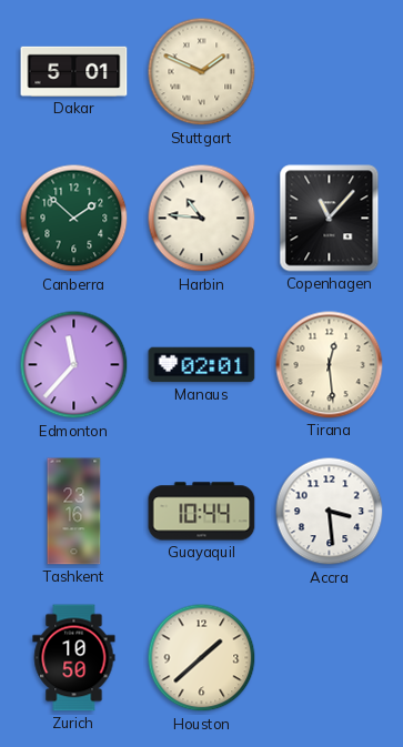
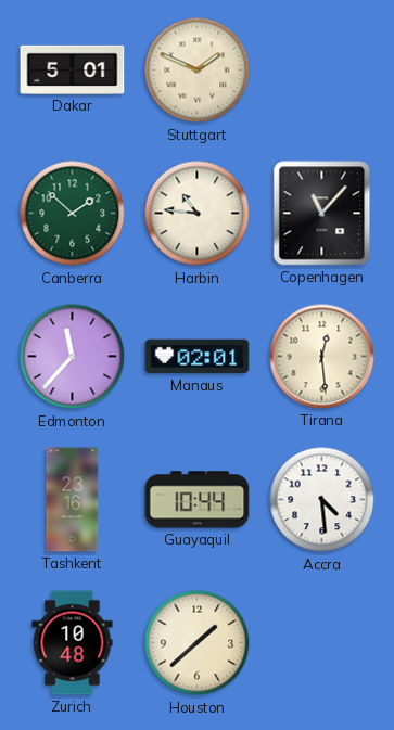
Accra: 3:29 -> 4:29
Zurich: 10:50 -> 10:48
